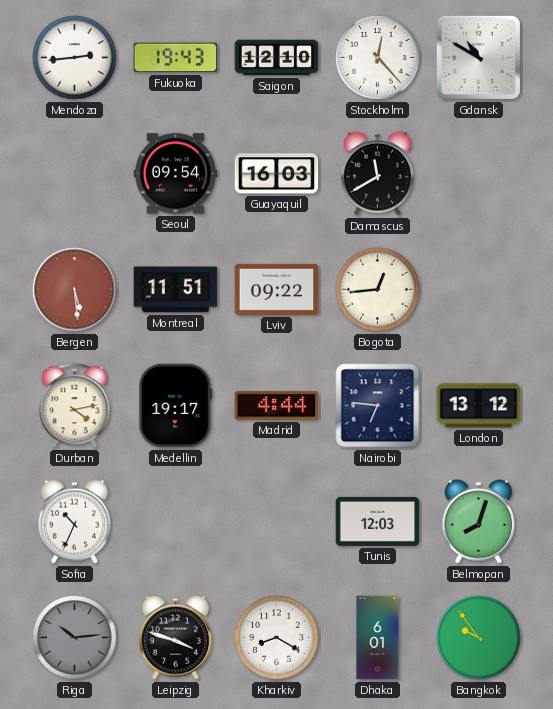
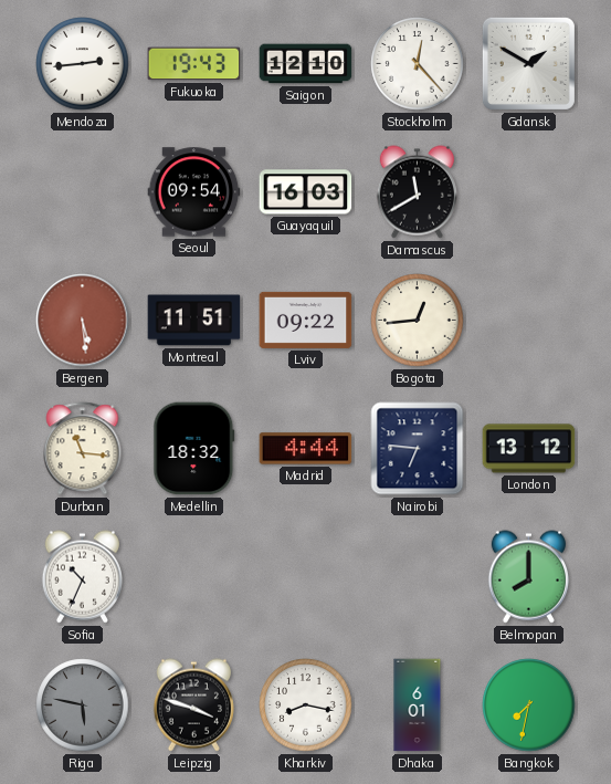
Gdansk: 10:50 -> 1:50
Durban: 4:13 -> 11:16
Medellin: 19:17 -> 18:32
Tunis: 12:03 -> none
Belmopan: 8:03 -> 8:00
Riga: 10:14 -> 5:47
Kharkiv: 8:20 -> 8:17
Bangkok: 9:54 -> 7:32
